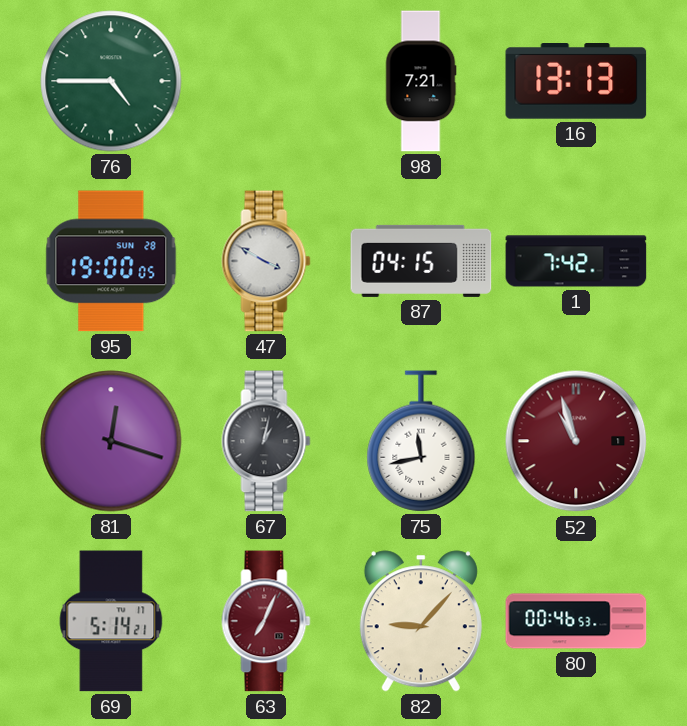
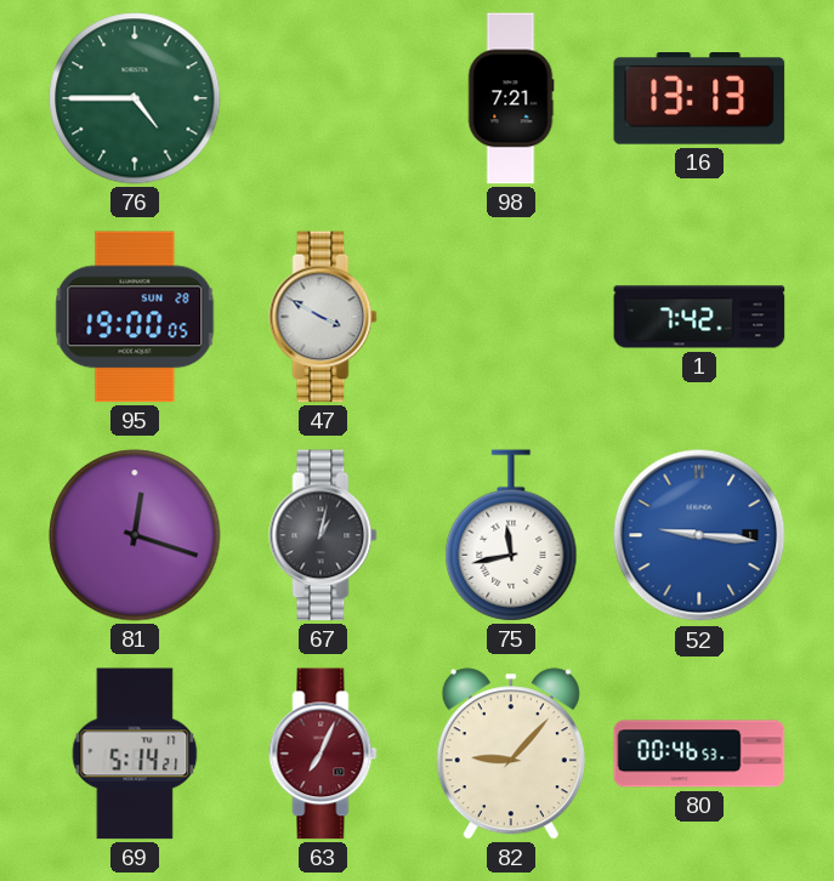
87: 04:15 -> none
52: 10:57 -> 9:16
52 dial: burgundy -> blue
